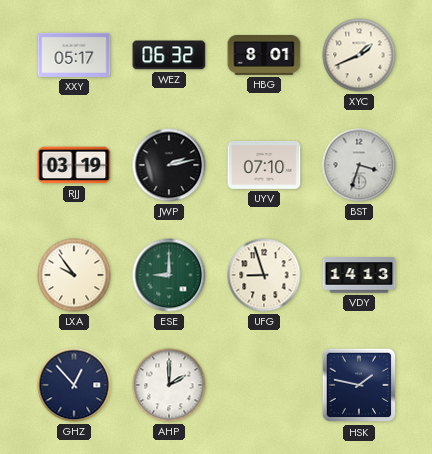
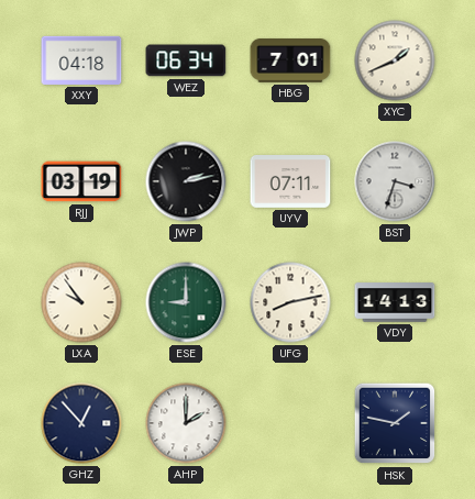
XXY: 05:17 -> 04:18
WEZ: 06:32 -> 06:34
HBG: 8:01 -> 7:01
UYV: 07:10 -> 07:11
UFG: 8:57 -> 8:13
